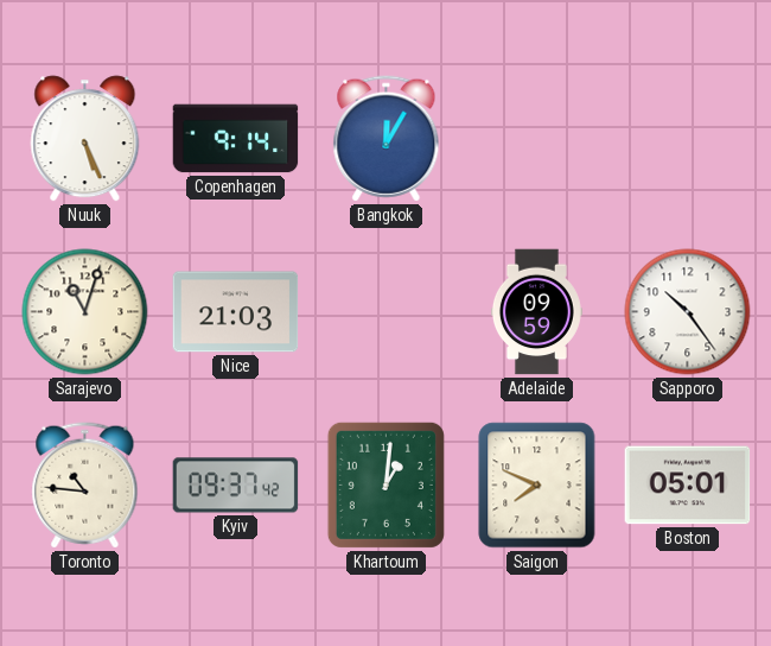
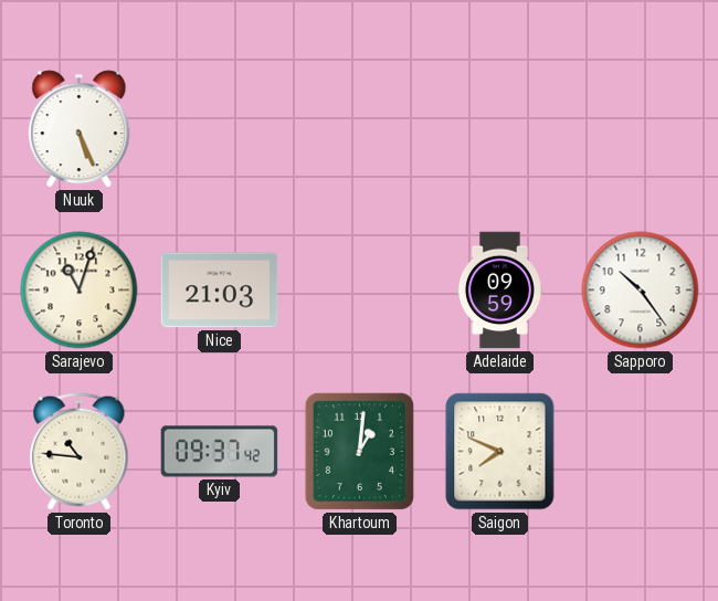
Copenhagen: 9:14 -> none
Bangkok: 12:05 -> none
Boston: 05:01 -> none
